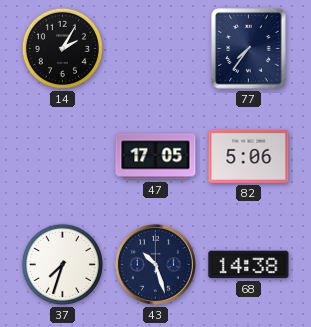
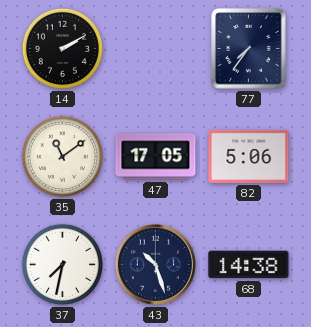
14: 2:05 -> 2:10
35: none -> 11:09
37: 7:33 -> 7:32
